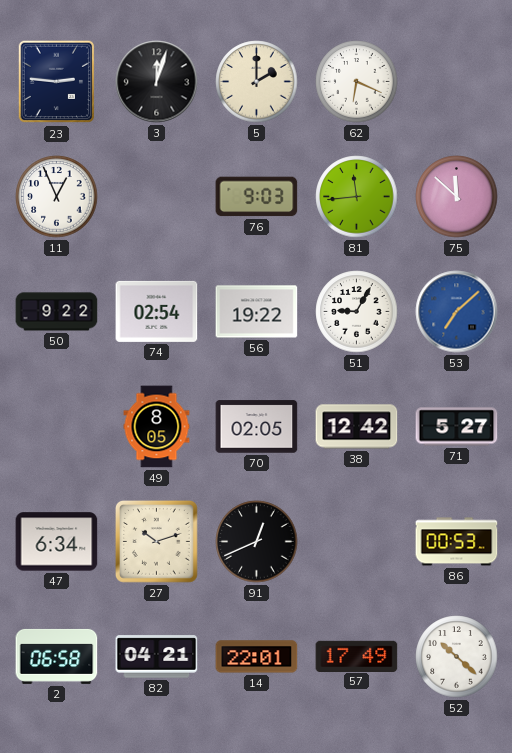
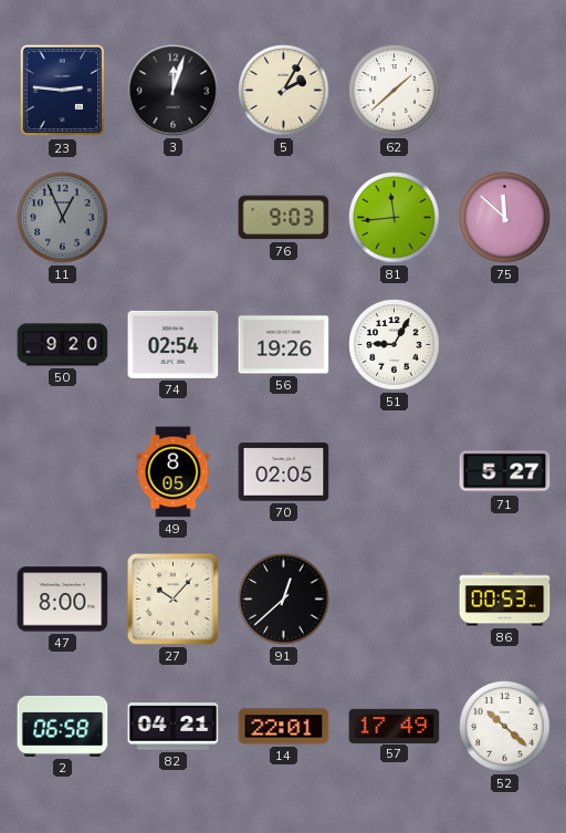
5: 2:00 -> 2:05
62: 6:19 -> 1:38
11 dial: white -> grey
50: 9:22 -> 9:20
56: 19:22 -> 19:26
53: 7:08 -> none
38: 12:42 -> none
47: 6:34 -> 8:00
27: 10:12 -> 10:07
91: 12:41 -> 12:38
